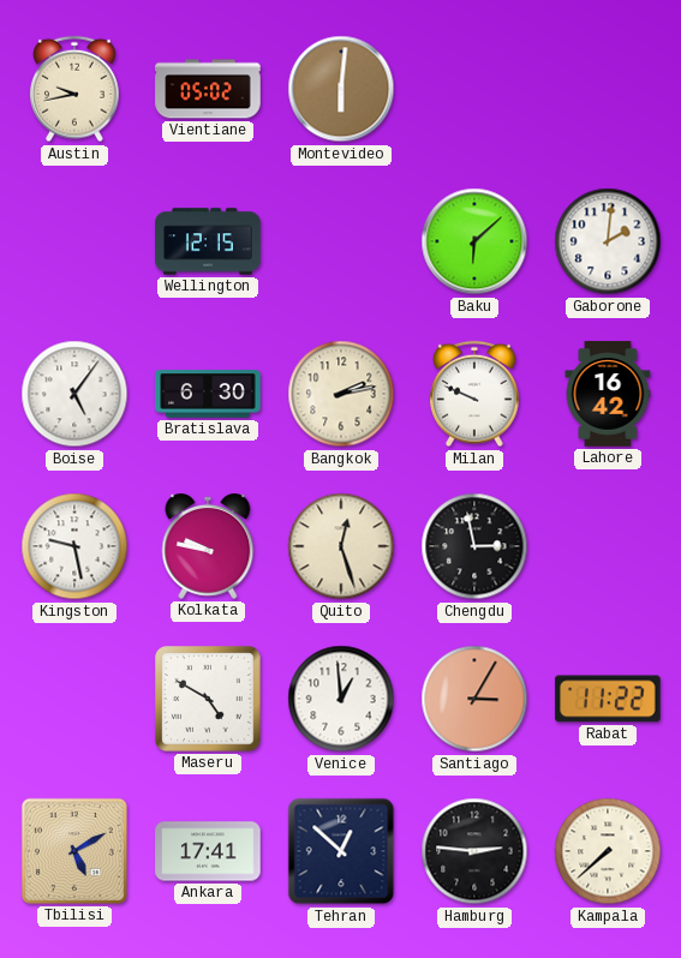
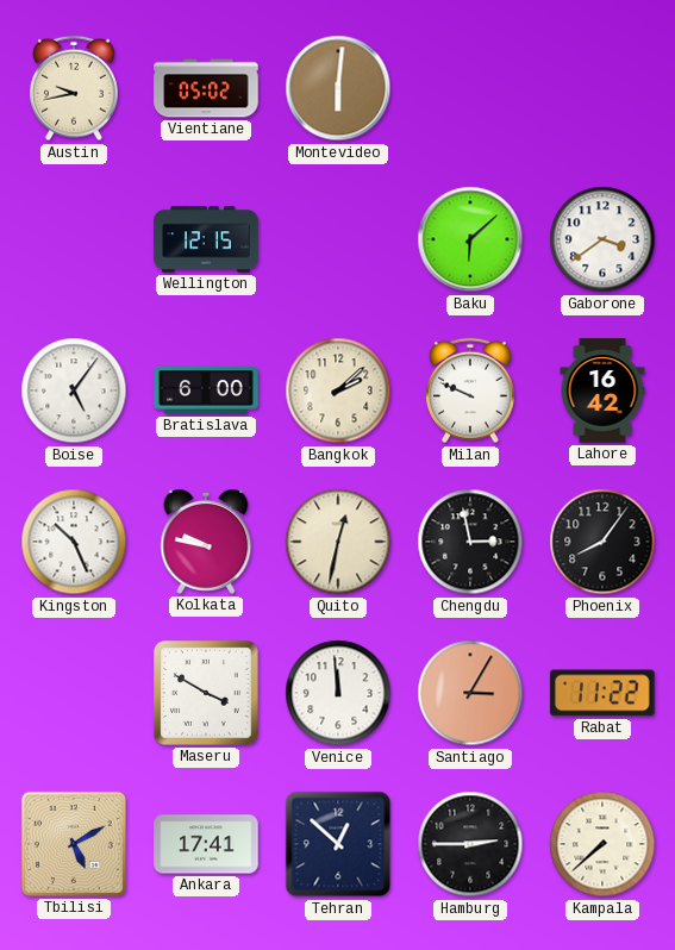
Gaborone: 2:01 -> 3:39
Bratislava: 6:30 -> 6:00
Bangkok: 2:13 -> 2:08
Kingston: 9:28 -> 10:26
Quito: 12:27 -> 12:32
Phoenix: none -> 8:06
Maseru: 4:50 -> 3:50
Venice: 12:59 -> 11:59
Hamburg: 2:46 -> 2:45
